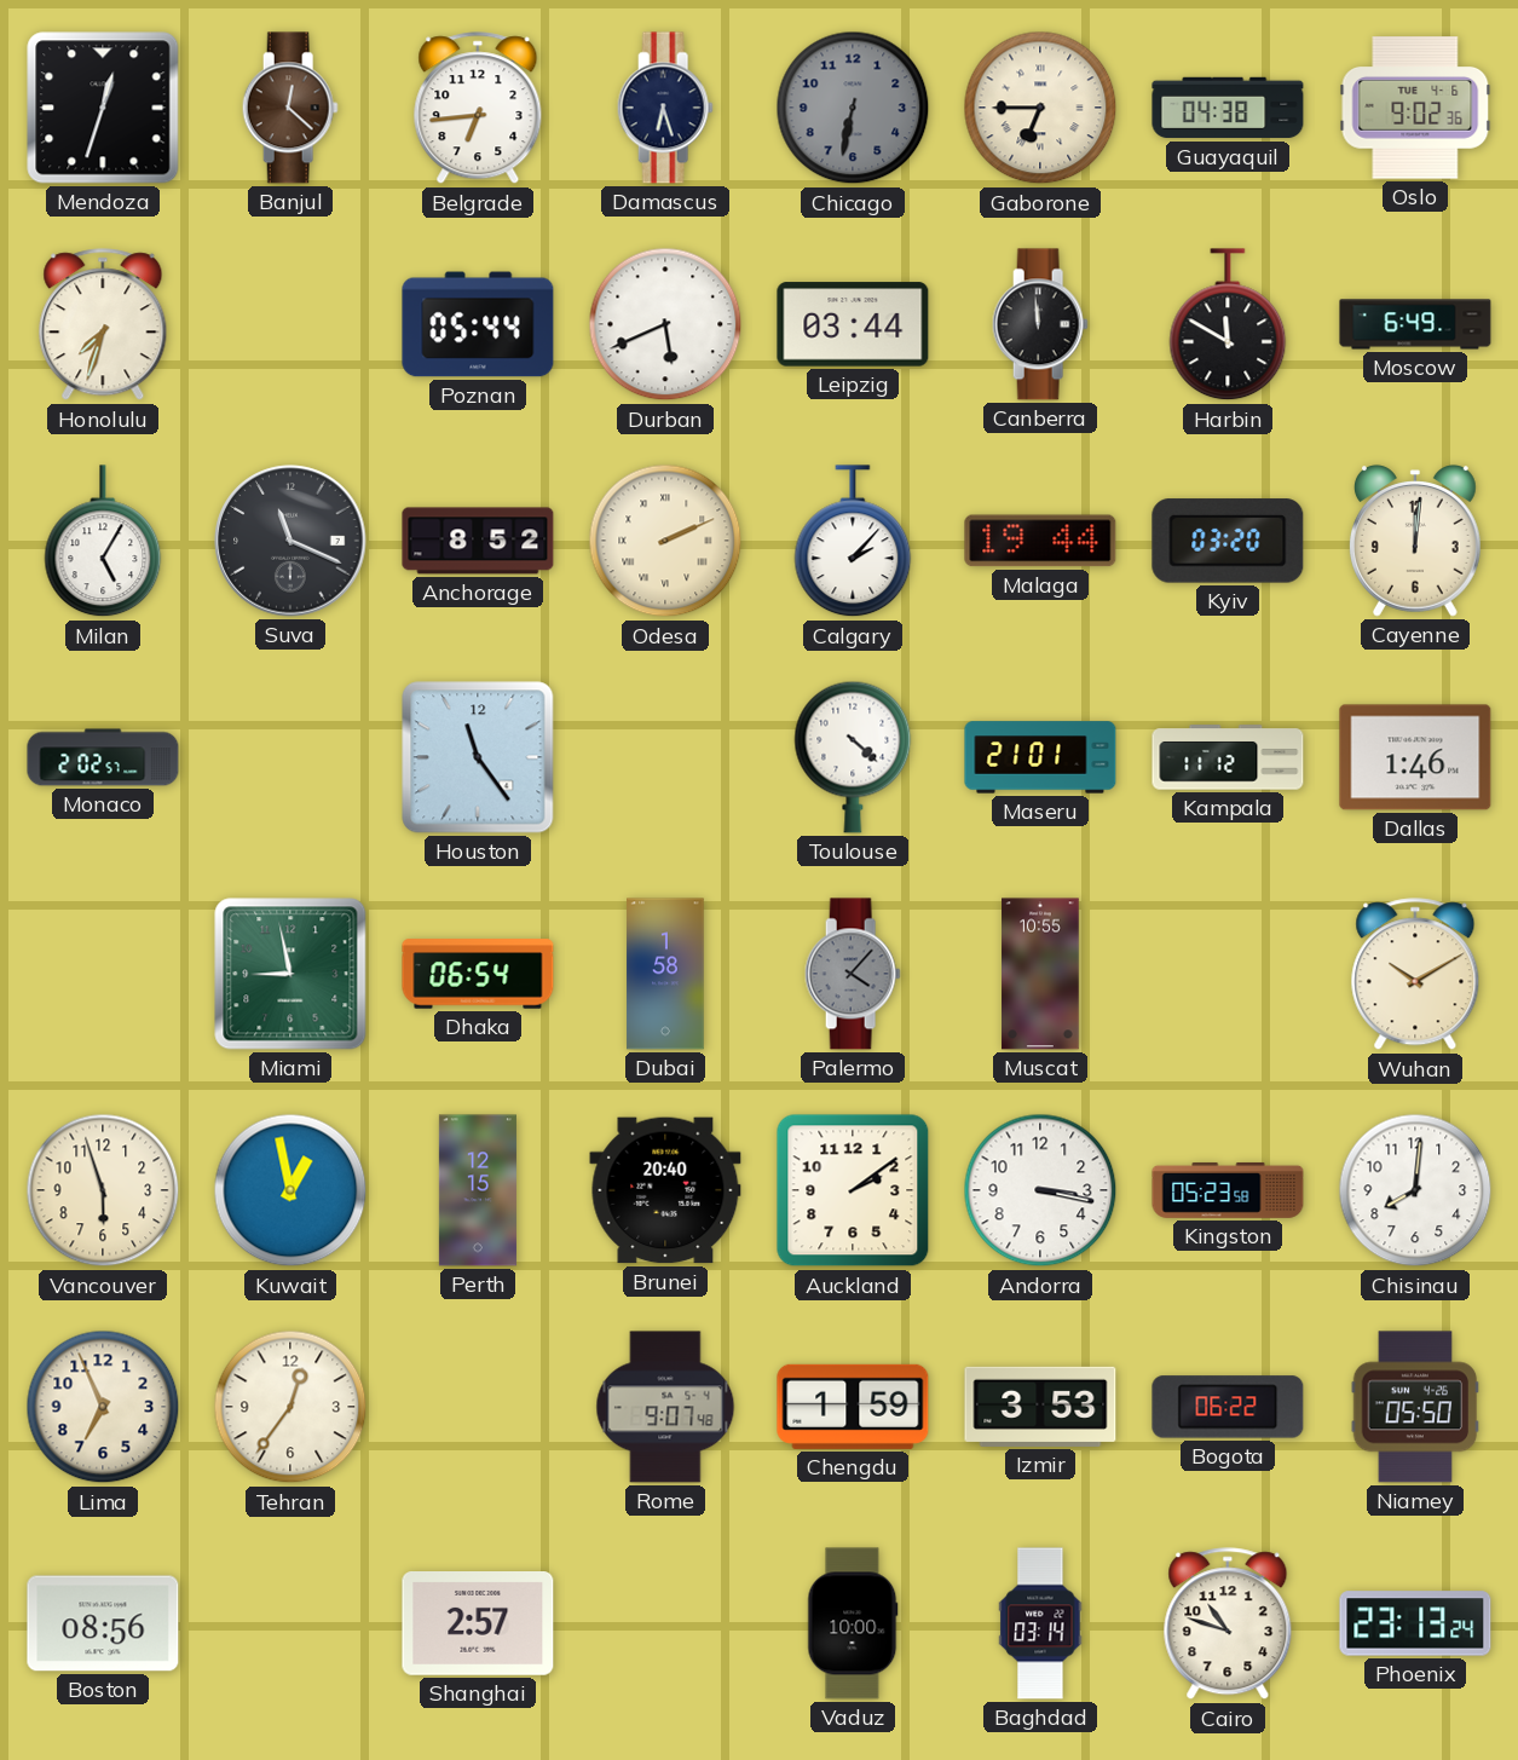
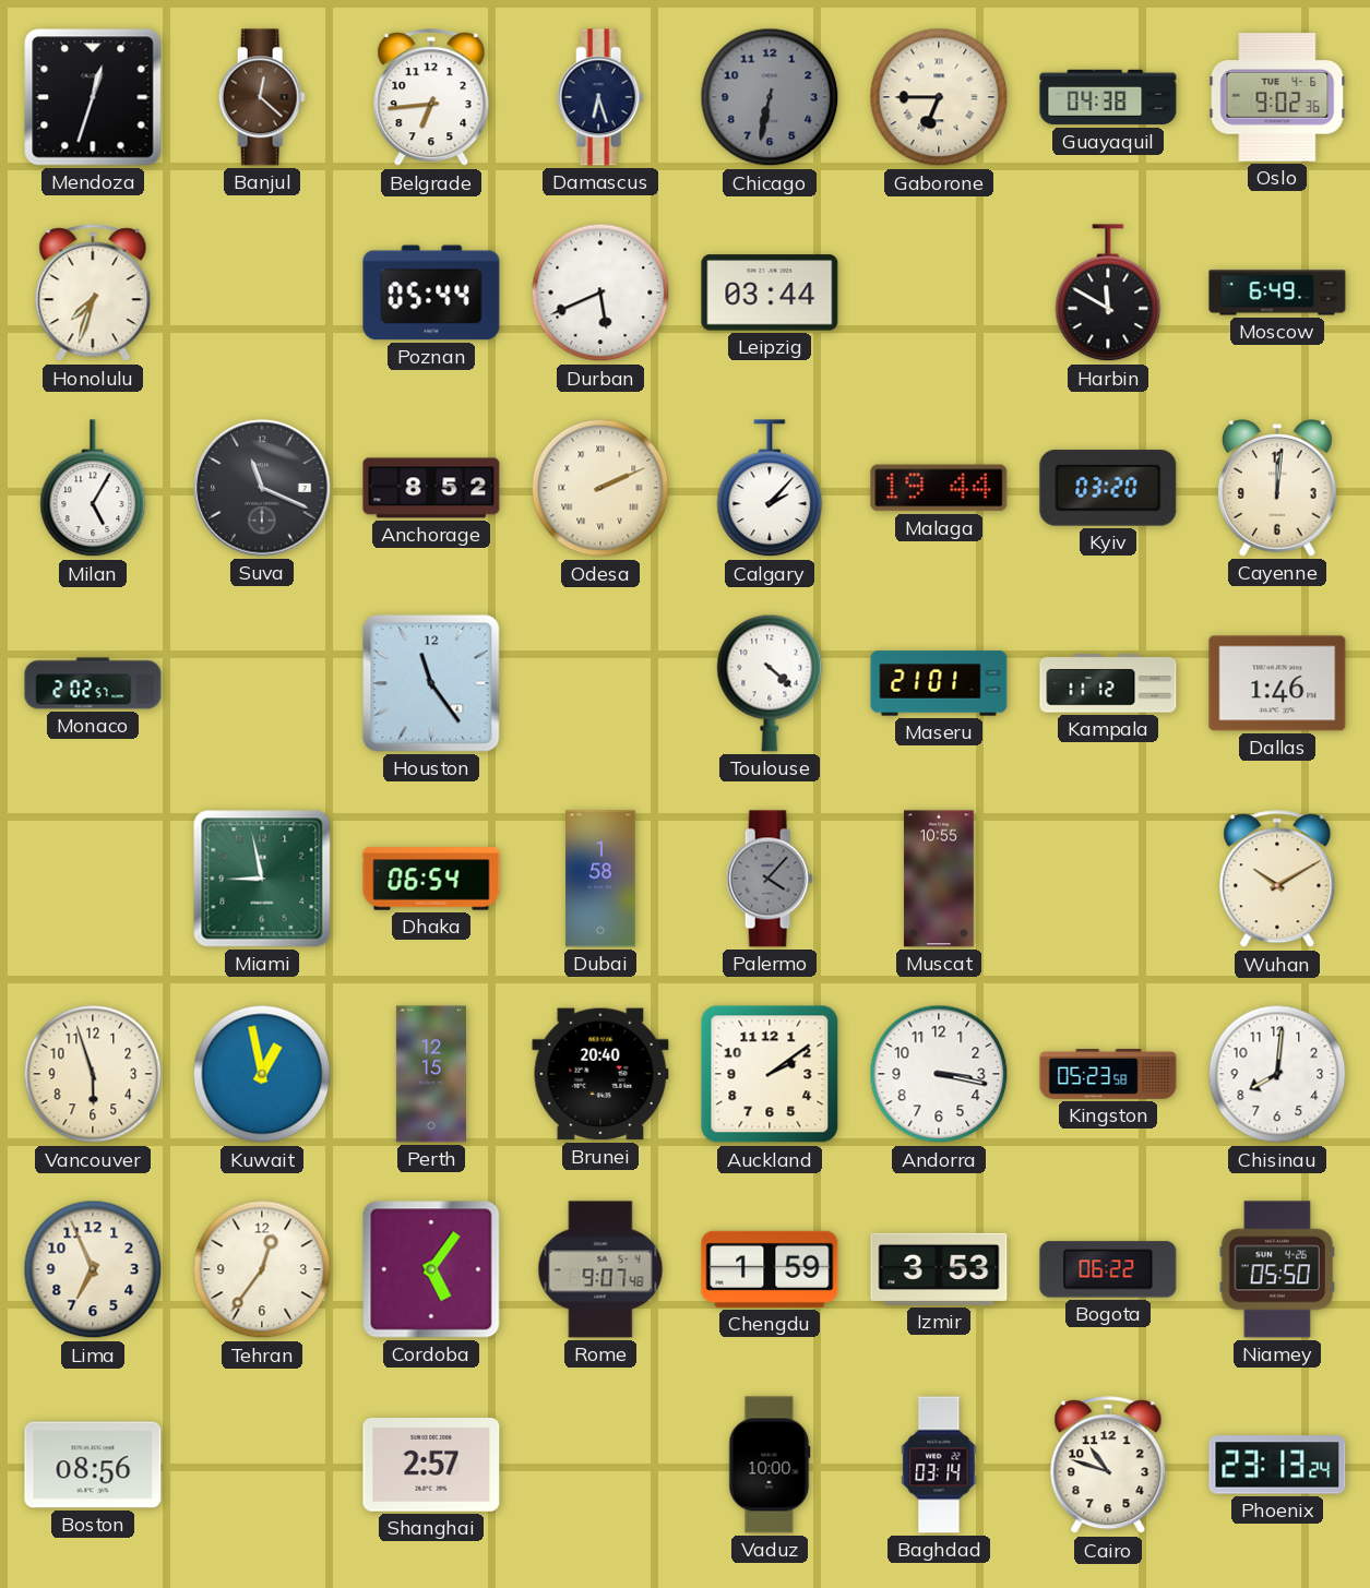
Canberra: 11:59 -> none
Cordoba: none -> 5:06
